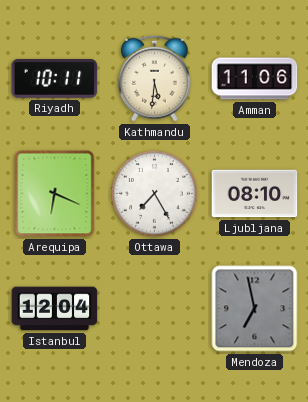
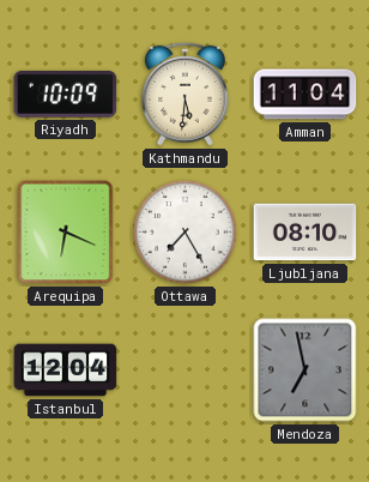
Riyadh: 10:11 -> 10:09
Amman: 11:06 -> 11:04
